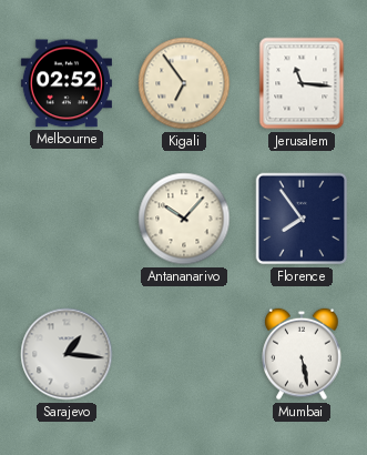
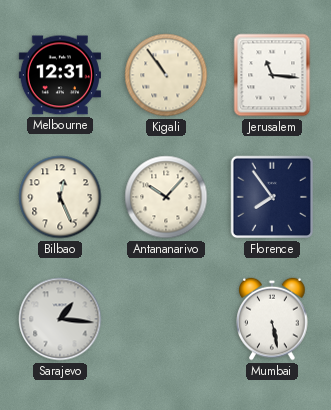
Melbourne: 02:52 -> 12:31
Kigali: 6:54 -> 10:54
Bilbao: none -> 12:26
